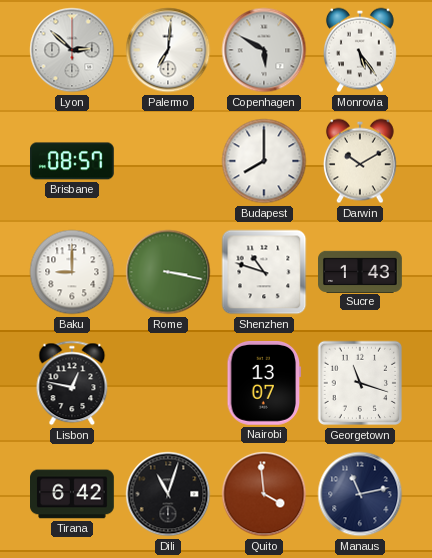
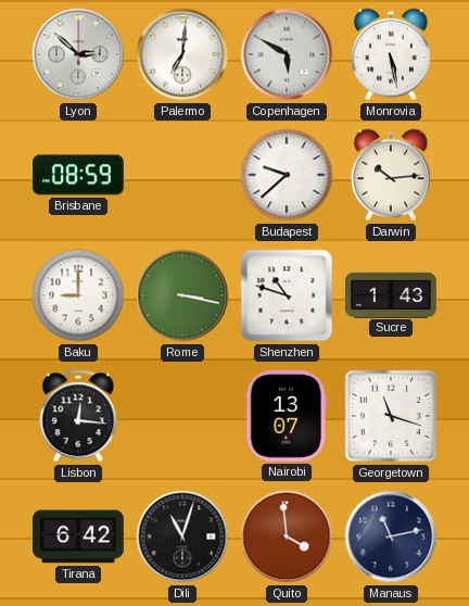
Monrovia: 5:24 -> 5:28
Brisbane: 08:57 -> 08:59
Budapest: 8:00 -> 9:38
Darwin: 10:10 -> 10:14
Lisbon: 12:47 -> 12:16
